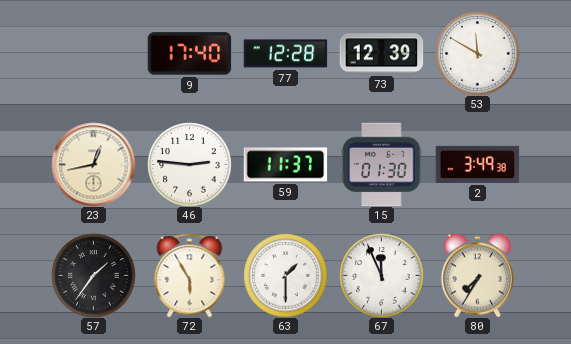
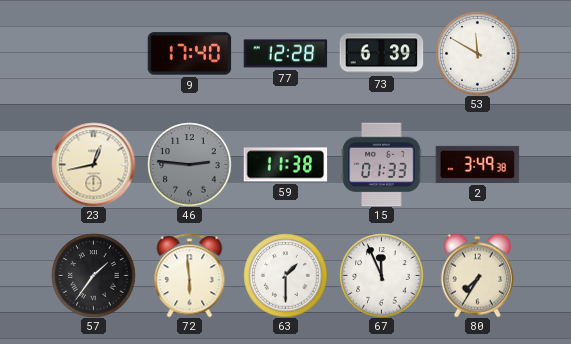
73: 12:39 -> 6:39
46 dial: white -> grey
59: 11:37 -> 11:38
15: 01:30 -> 01:33
72: 5:55 -> 5:59
